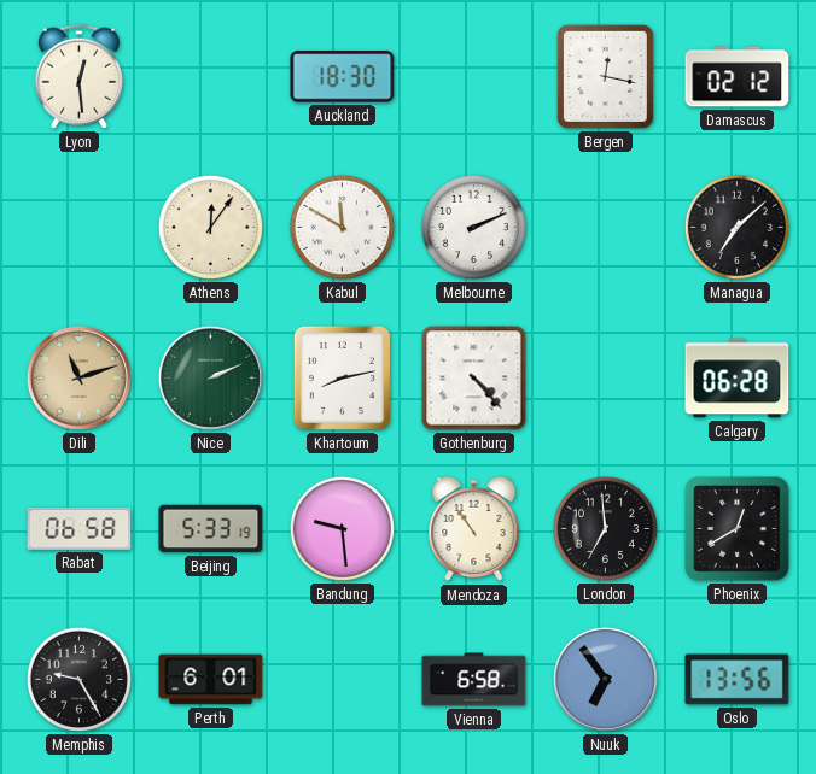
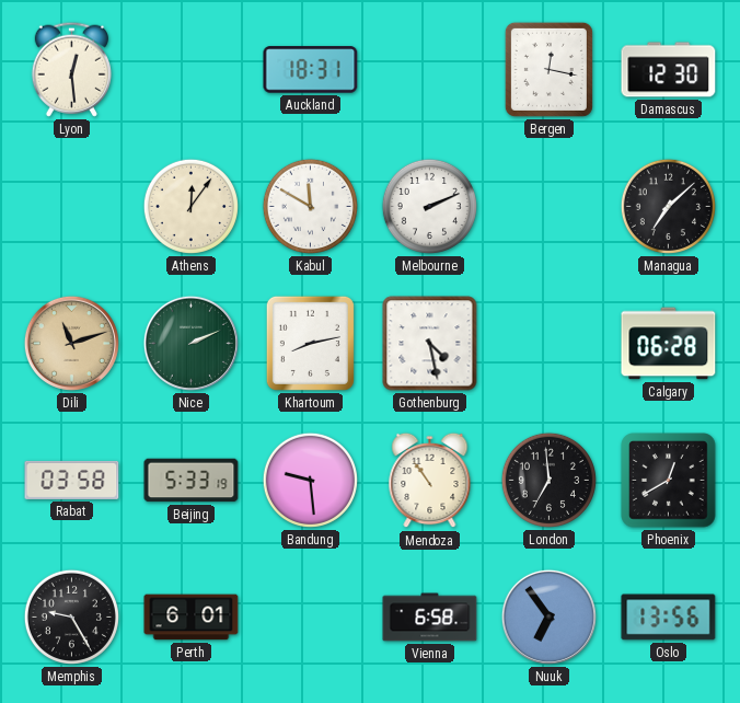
Auckland: 18:30 -> 18:31
Damascus: 02:12 -> 12:30
Gothenburg: 4:23 -> 4:28
Rabat: 06:58 -> 03:58
